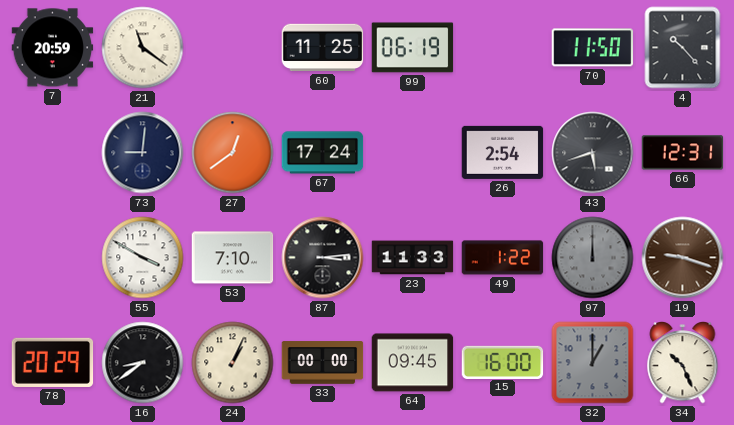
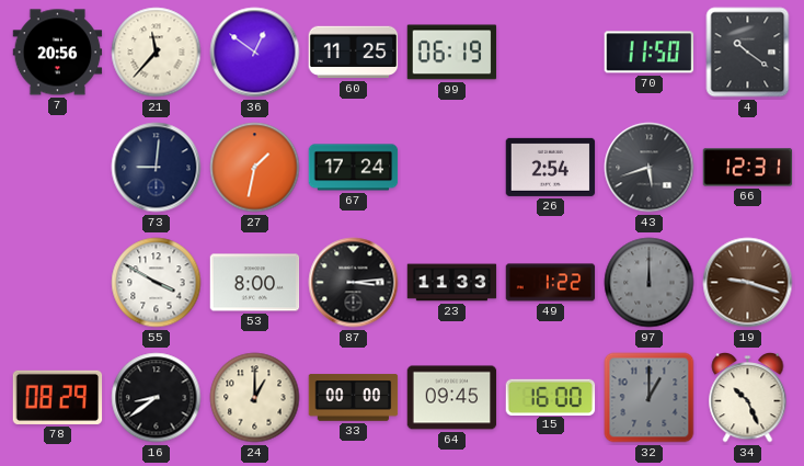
7: 20:59 -> 20:56
21: 11:21 -> 11:37
36: none -> 12:51
4: 10:23 -> 10:21
27: 12:39 -> 1:32
53: 7:10 -> 8:00
78: 20:29 -> 08:29
24: 1:04 -> 1:00
